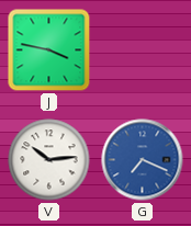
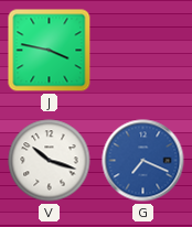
V: 10:14 -> 10:18
